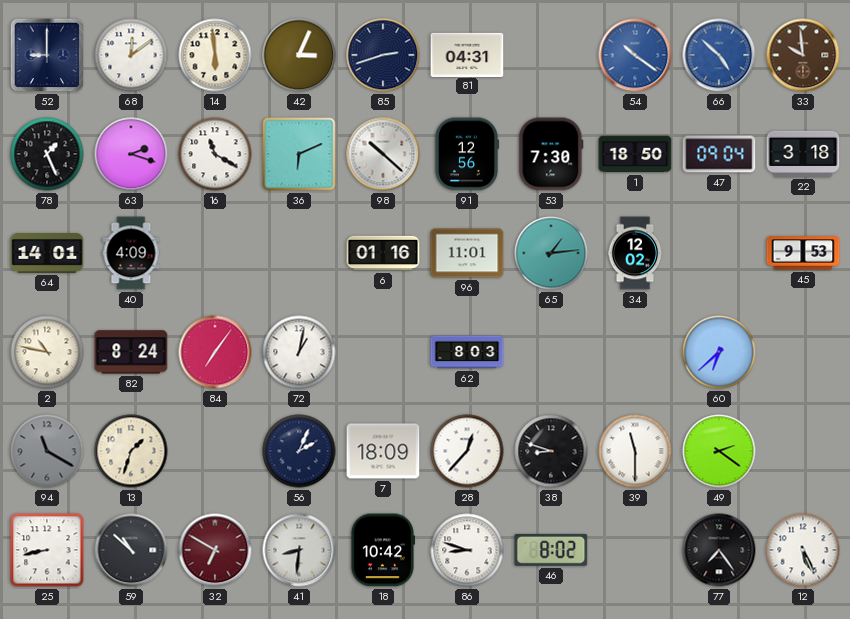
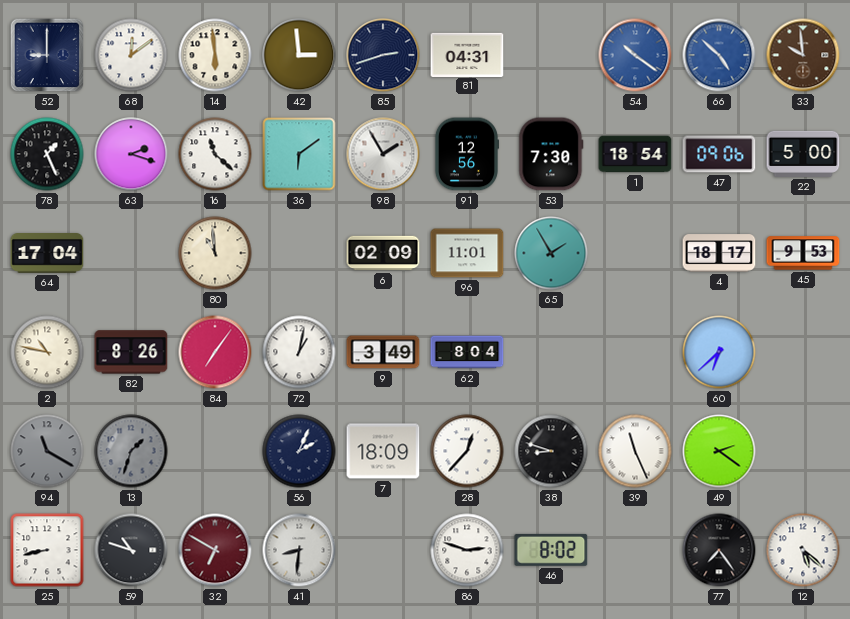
42: 3:04 -> 2:59
16: 11:20 -> 11:22
36: 6:11 -> 6:09
98: 10:22 -> 1:55
1: 18:50 -> 18:54
47: 09:04 -> 09:06
22: 3:18 -> 5:00
64: 14:01 -> 17:04
40: 4:09 -> none
80: none -> 10:59
6: 01:16 -> 02:09
65: 1:14 -> 1:55
34: 12:02 -> none
4: none -> 18:17
82: 8:24 -> 8:26
9: none -> 3:49
62: 8:03 -> 8:04
13 dial: cream -> grey
39: 11:30 -> 11:26
59: 10:52 -> 10:48
18: 10:42 -> none
86: 8:48 -> 2:48
12: 5:26 -> 5:22
